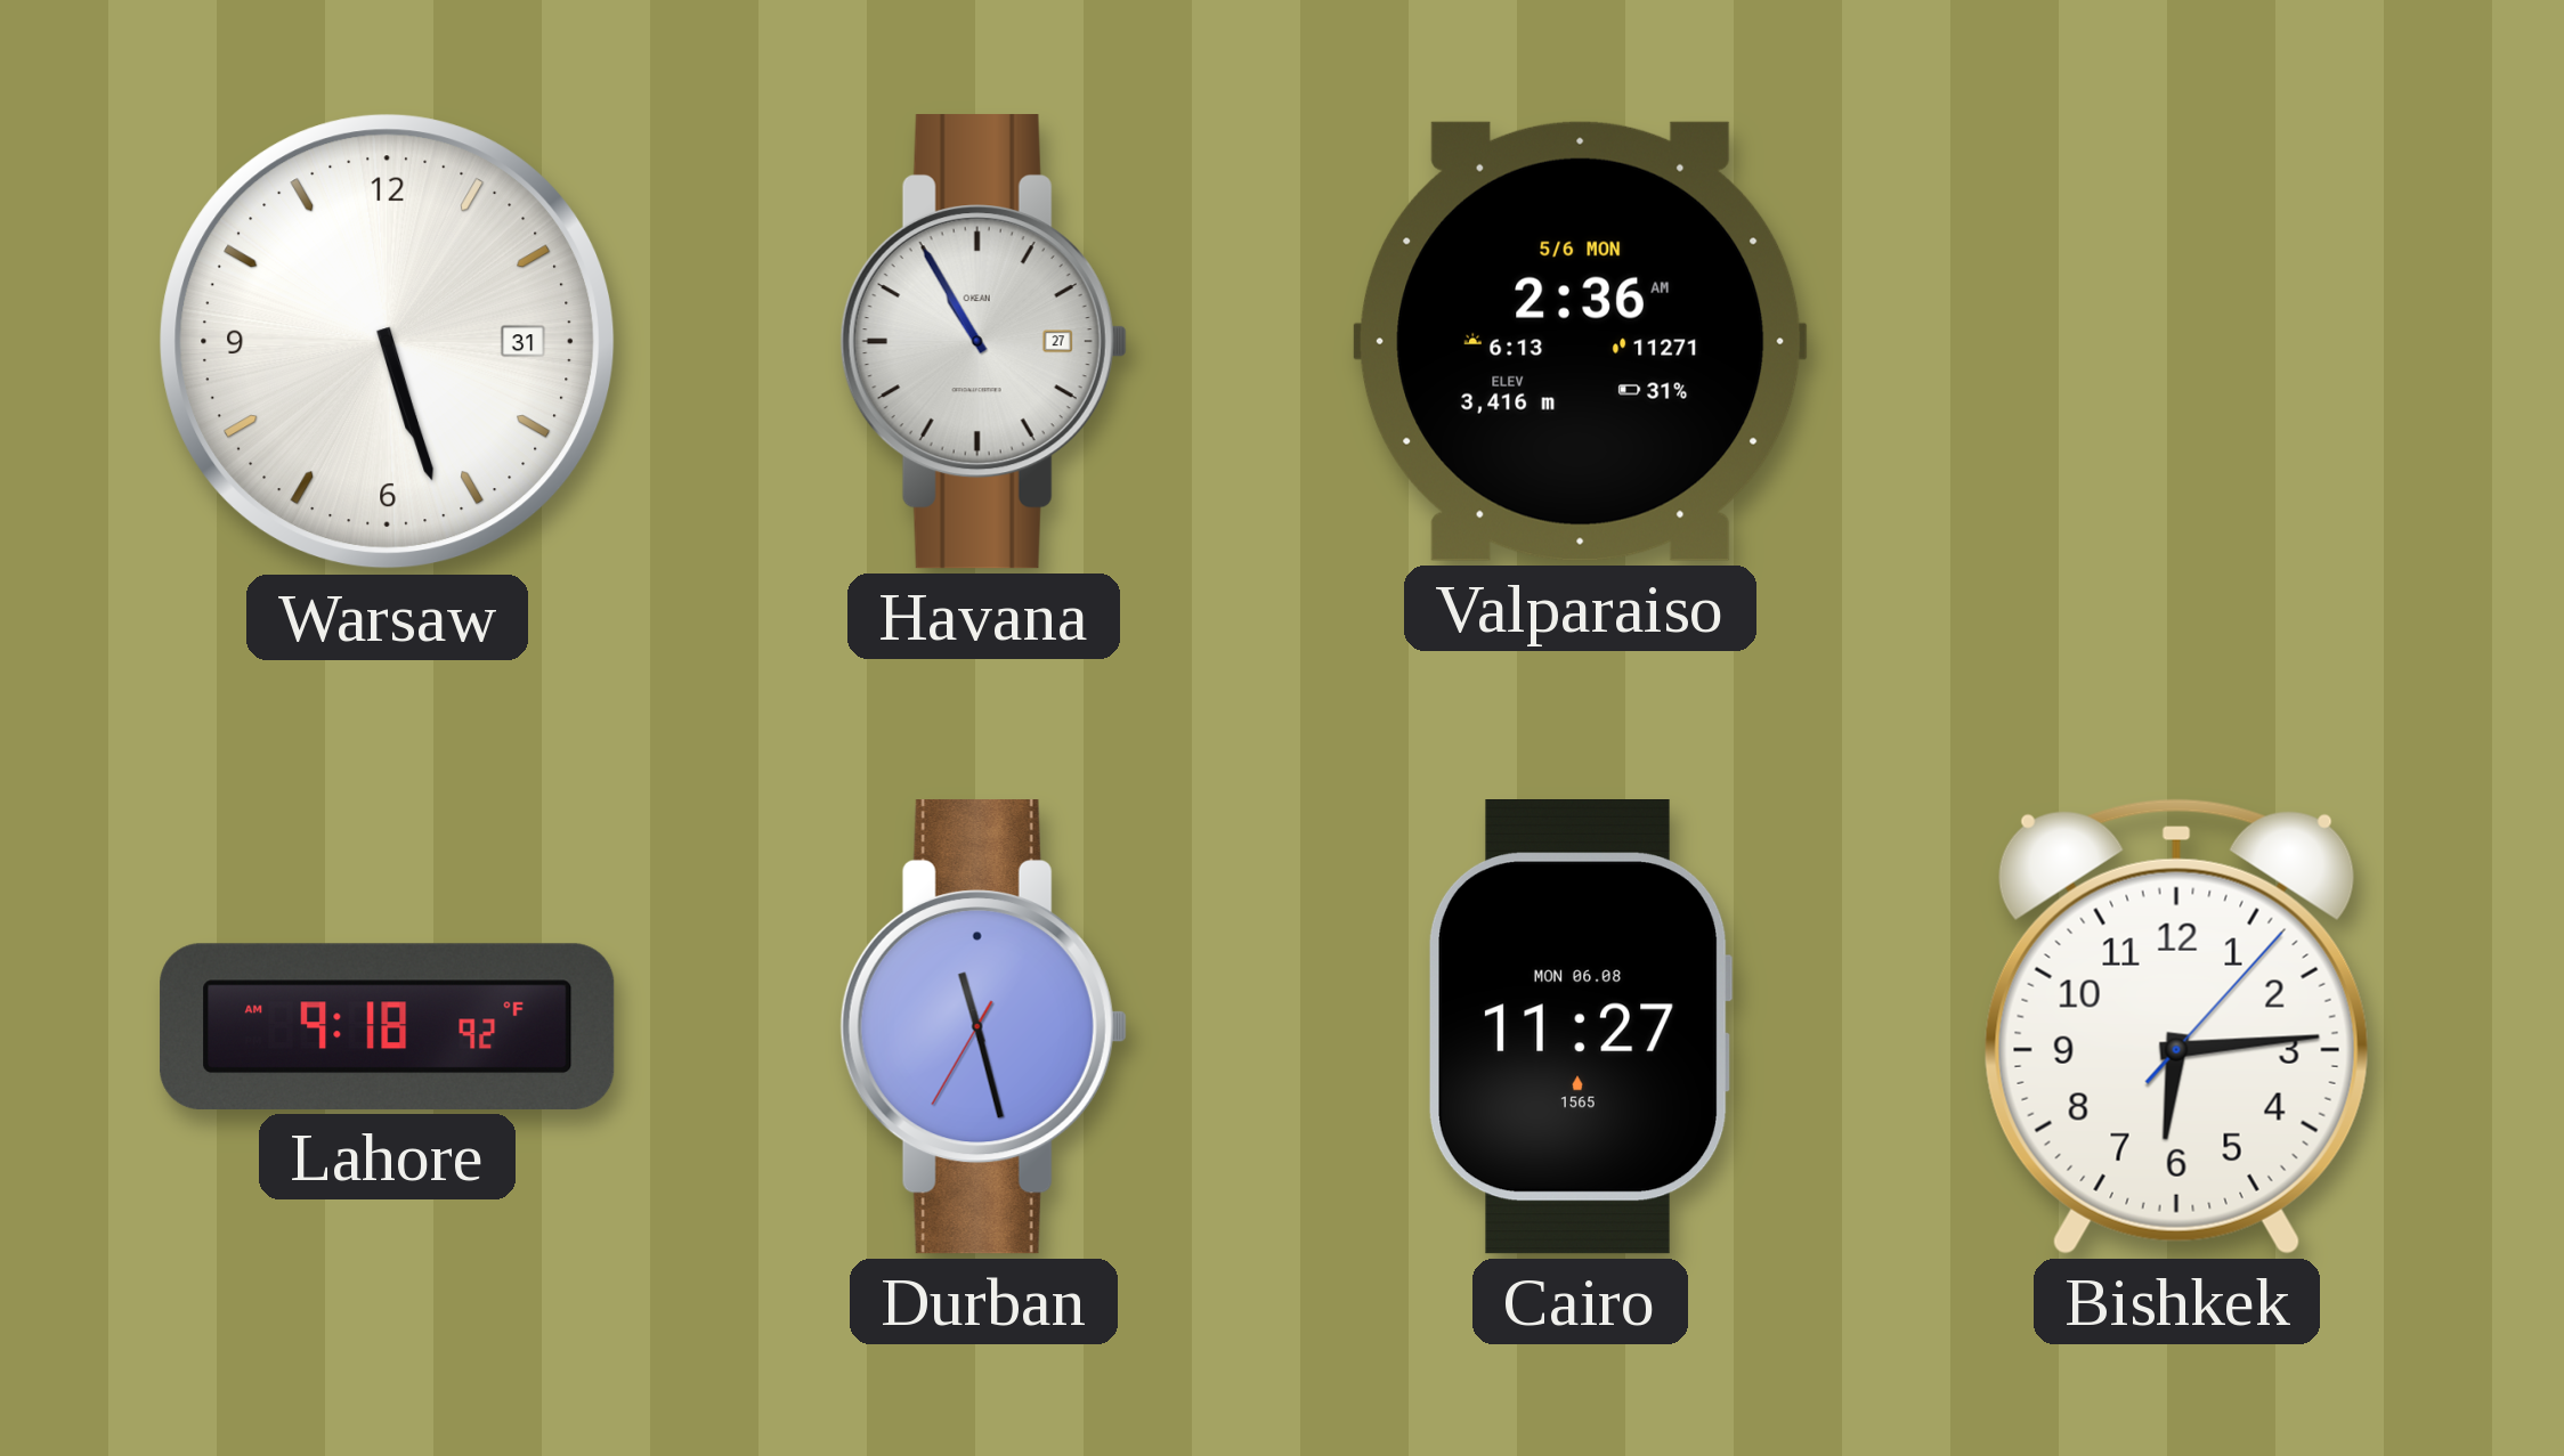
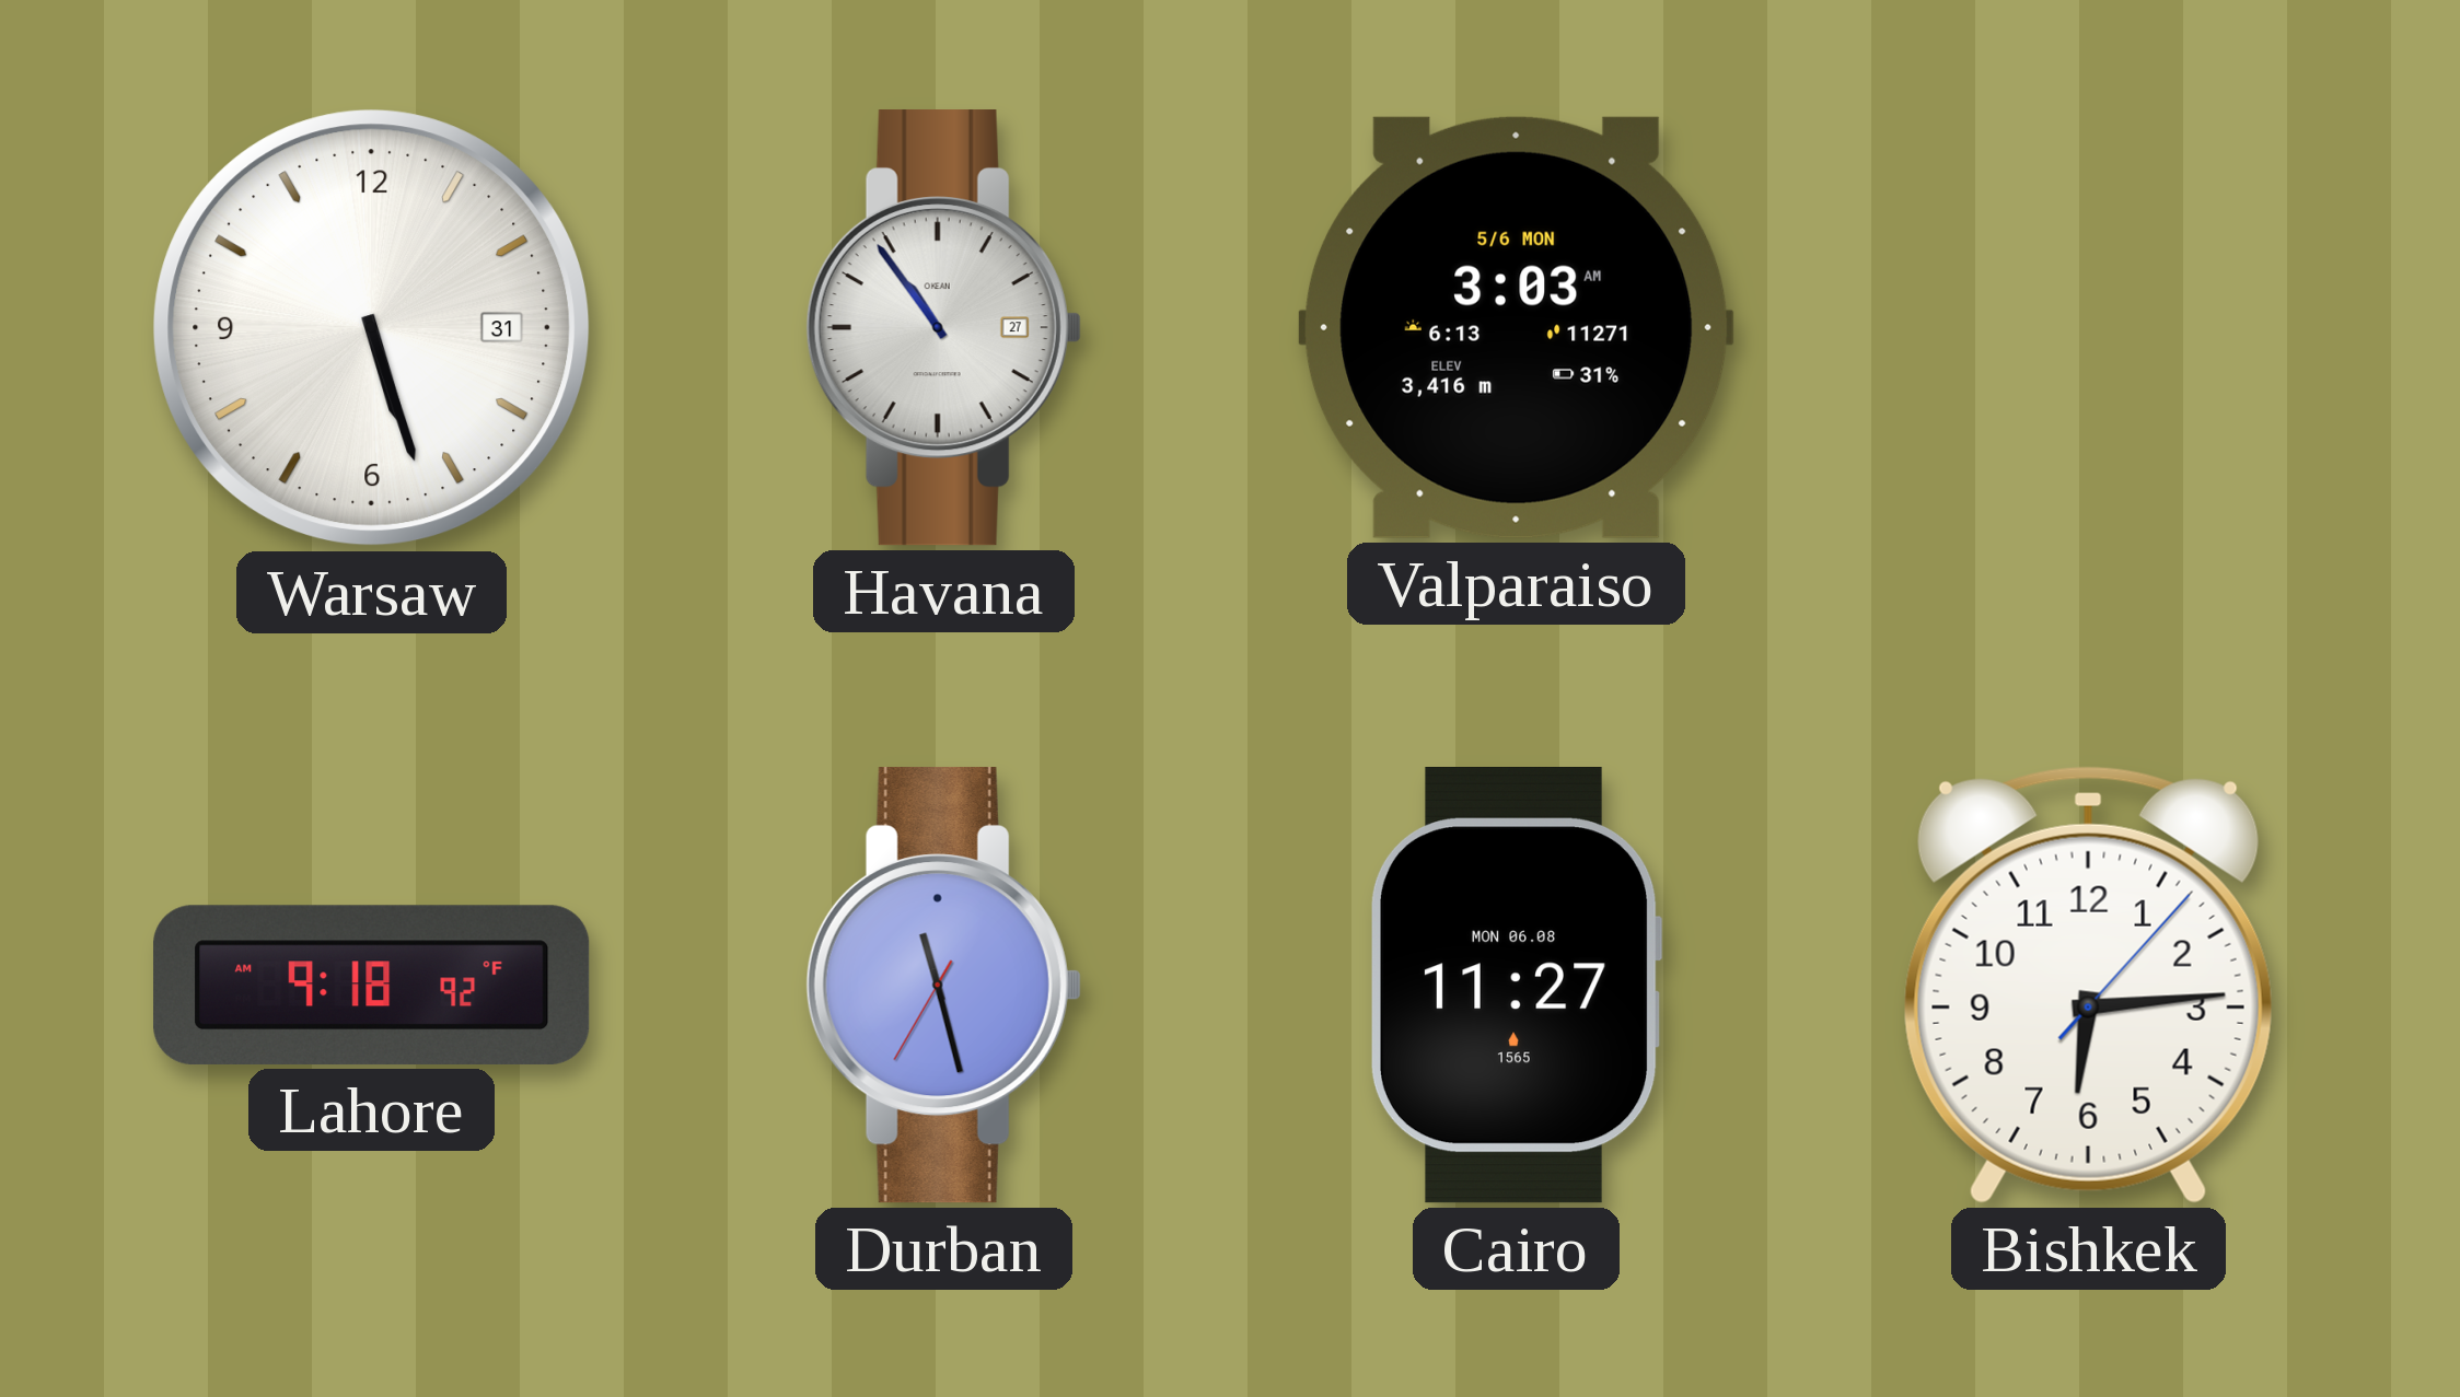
Havana: 10:55 -> 10:54
Valparaiso: 2:36 -> 3:03
